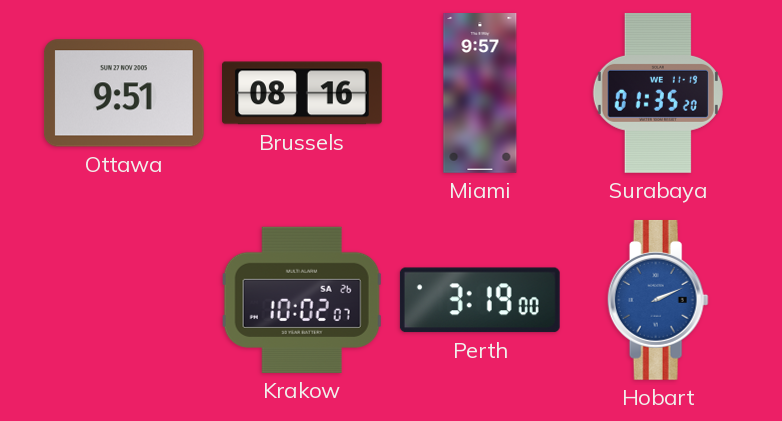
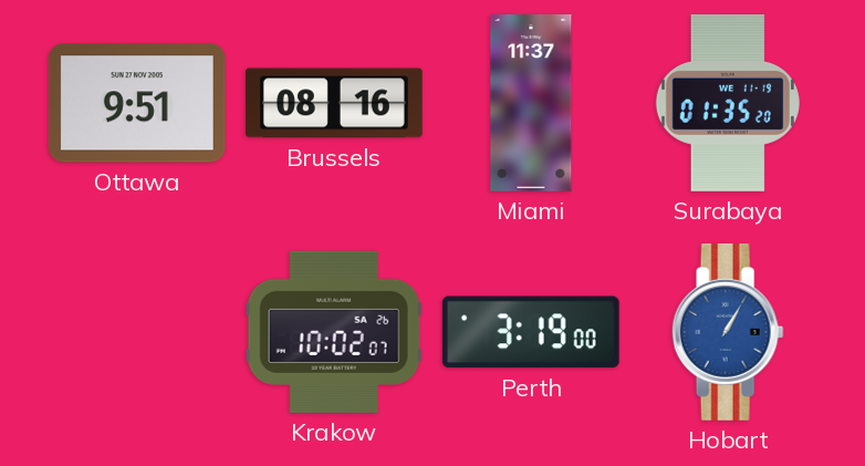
Miami: 9:57 -> 11:37
Hobart: 2:11 -> 1:05
